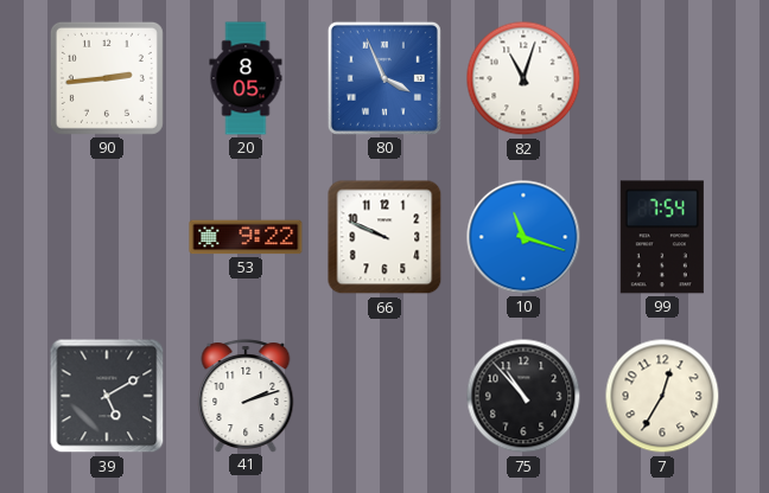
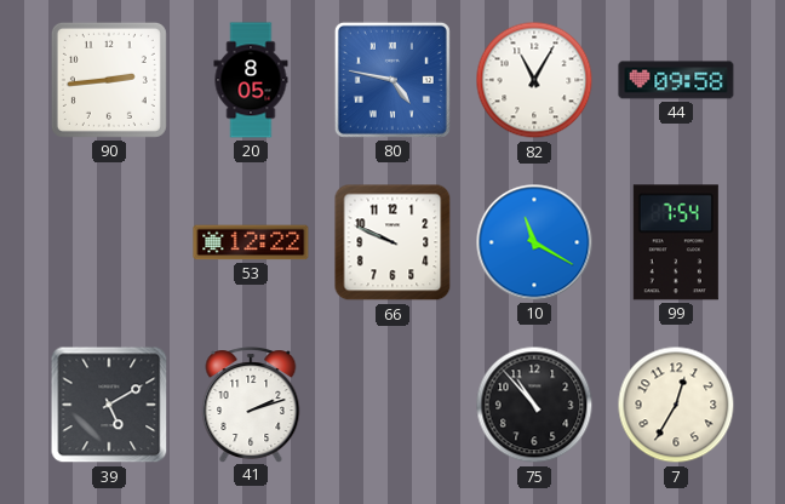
80: 3:56 -> 4:47
82: 11:03 -> 11:05
44: none -> 09:58
53: 9:22 -> 12:22
10: 11:18 -> 11:20
